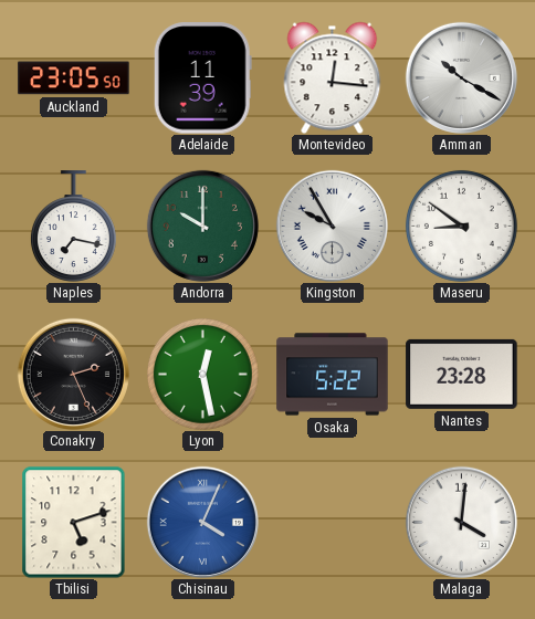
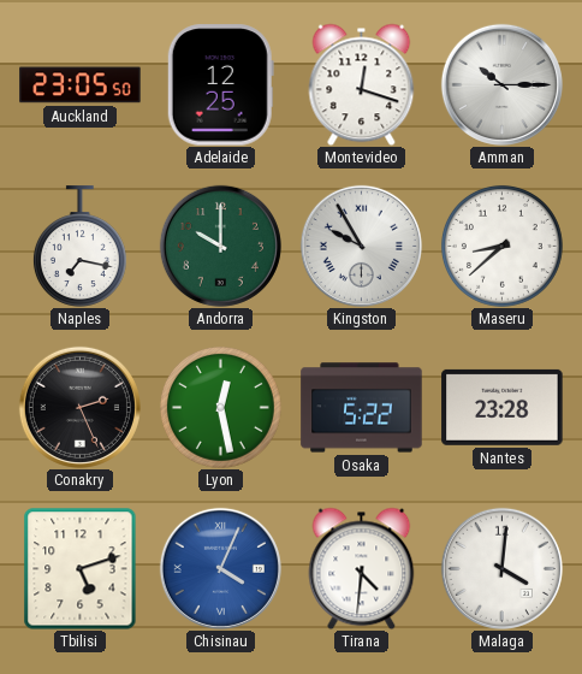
Adelaide: 11:39 -> 12:25
Montevideo: 12:16 -> 12:18
Amman: 10:20 -> 10:15
Maseru: 8:51 -> 8:38
Tirana: none -> 4:31
